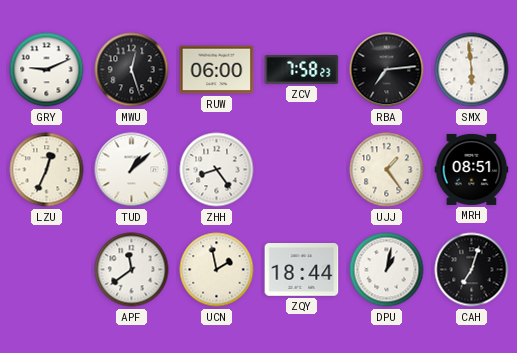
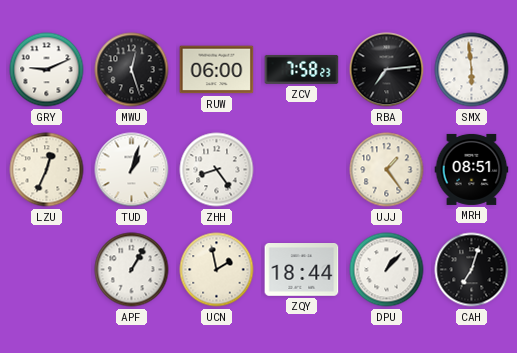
TUD: 1:08 -> 1:03
APF: 11:39 -> 1:05
DPU: 1:02 -> 1:07
